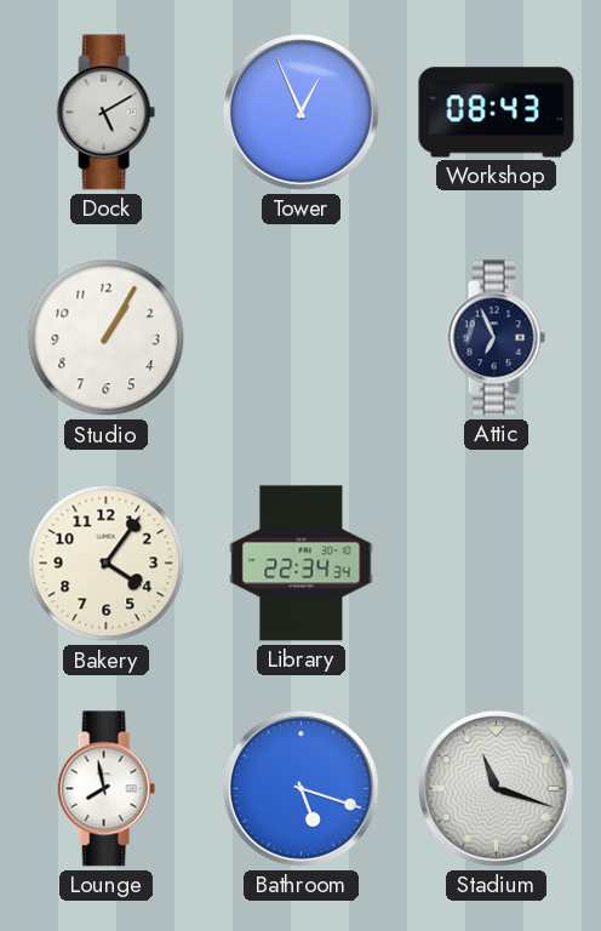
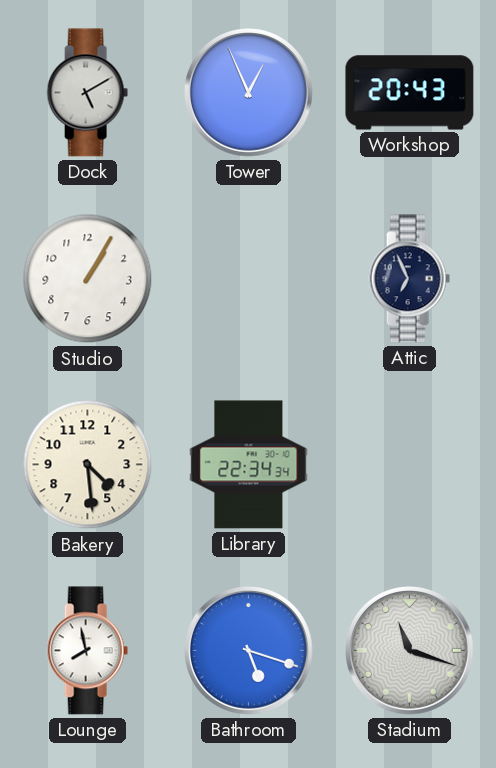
Workshop: 08:43 -> 20:43
Bakery: 4:06 -> 4:29
